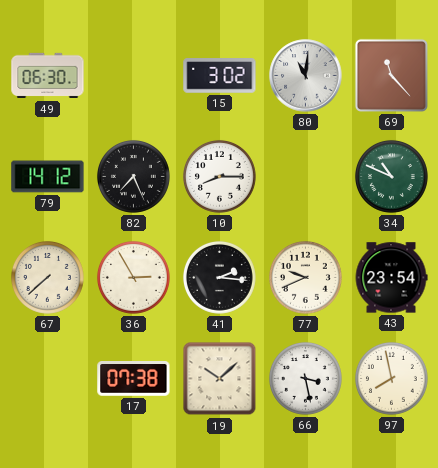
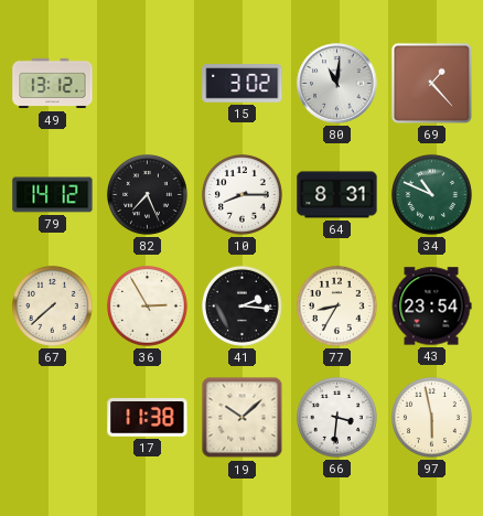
49: 06:30 -> 13:12
69: 11:23 -> 1:23
64: none -> 8:31
77: 9:41 -> 8:35
17: 07:38 -> 11:38
66: 3:28 -> 3:31
97: 7:58 -> 5:58
